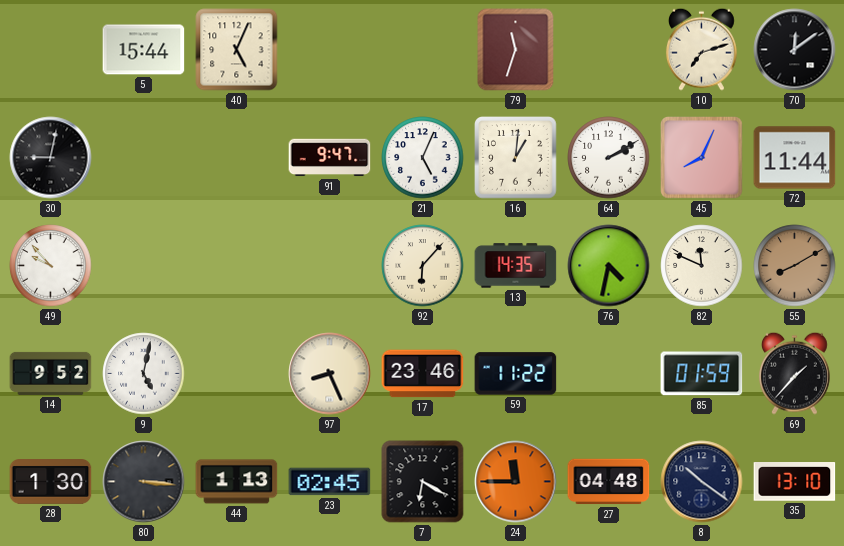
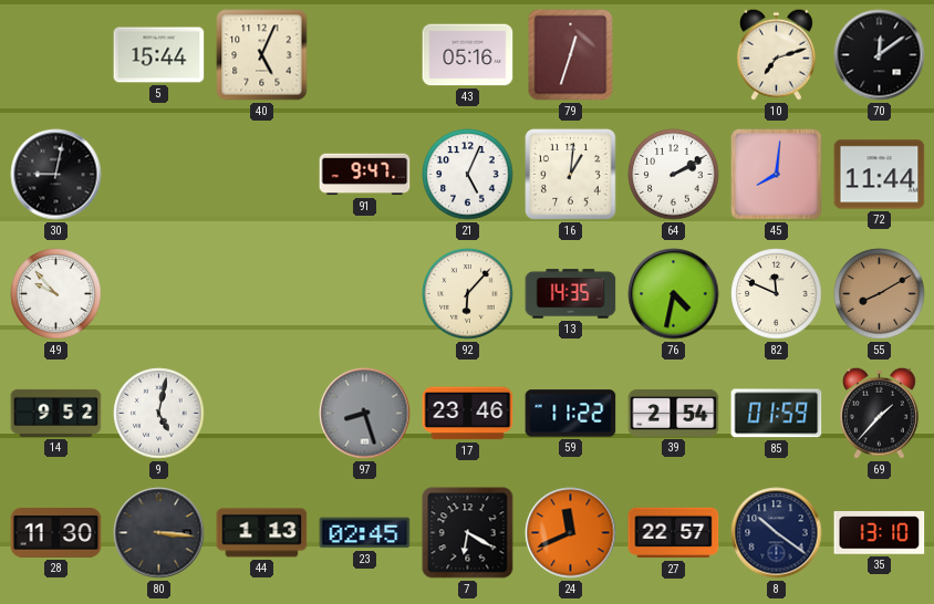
43: none -> 05:16
79: 11:33 -> 12:33
45: 8:04 -> 8:01
97: 8:26 -> 8:27
97 dial: cream -> grey
39: none -> 2:54
28: 1:30 -> 11:30
24: 11:45 -> 11:41
27: 04:48 -> 22:57
